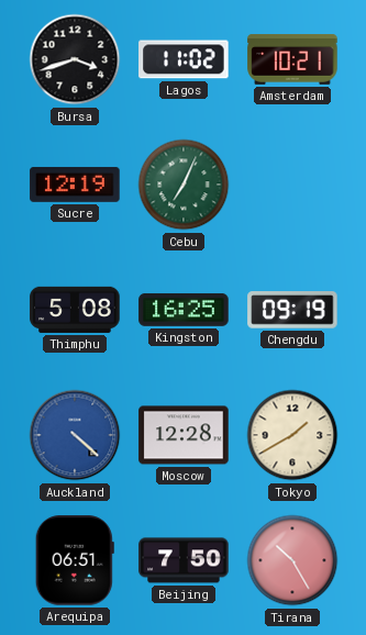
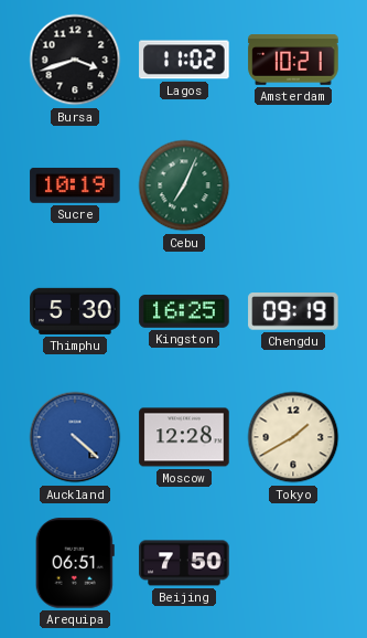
Sucre: 12:19 -> 10:19
Thimphu: 5:08 -> 5:30
Tirana: 10:25 -> none
